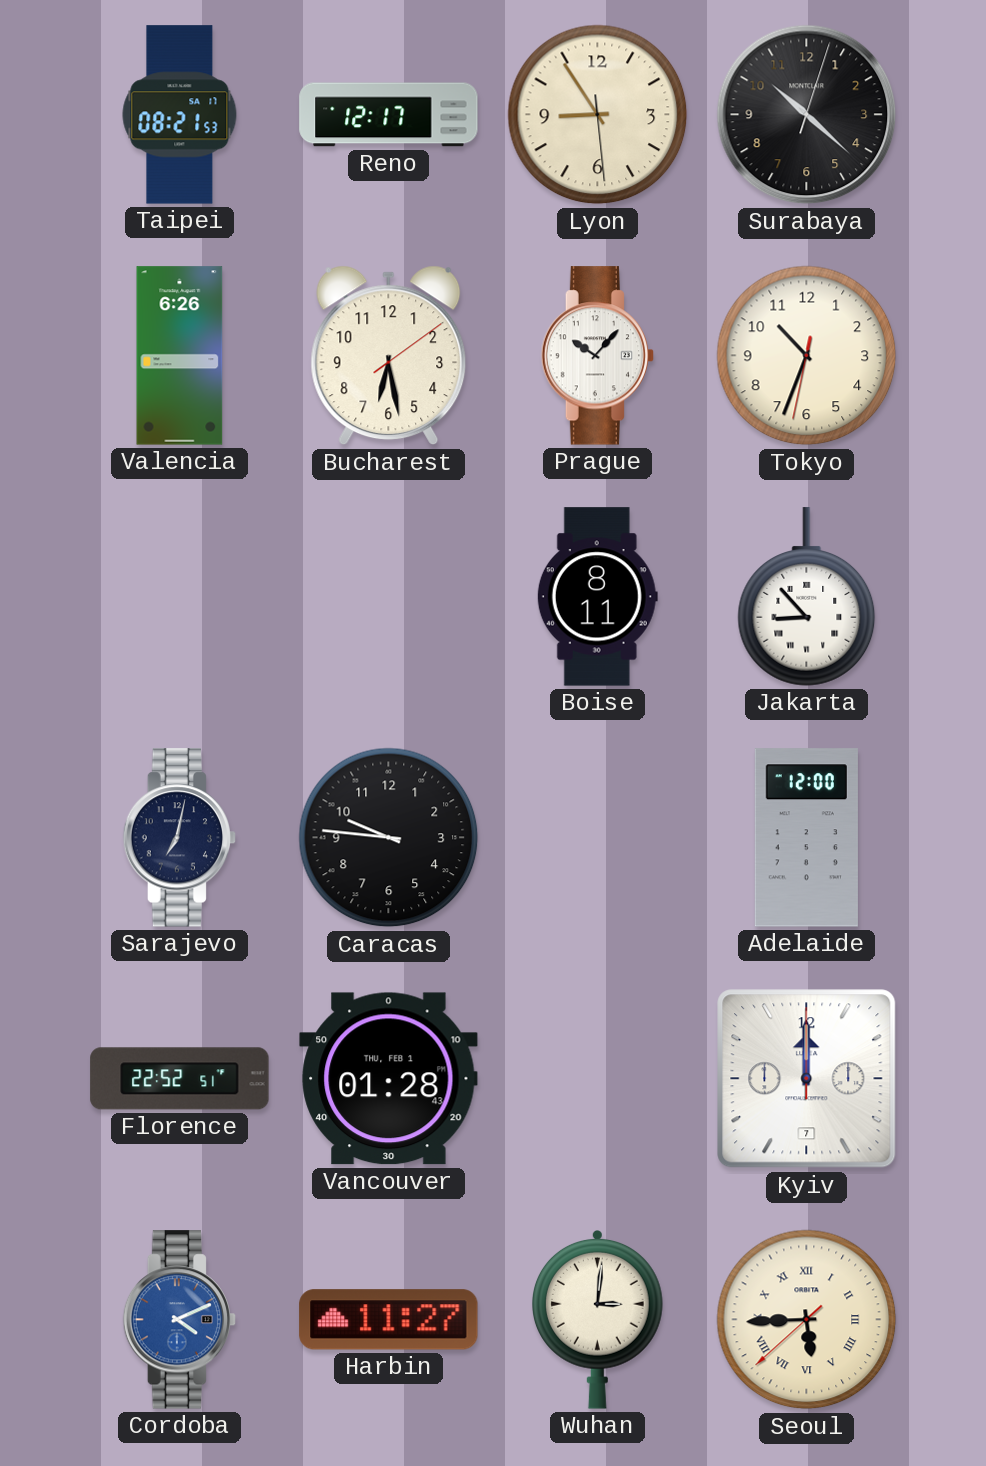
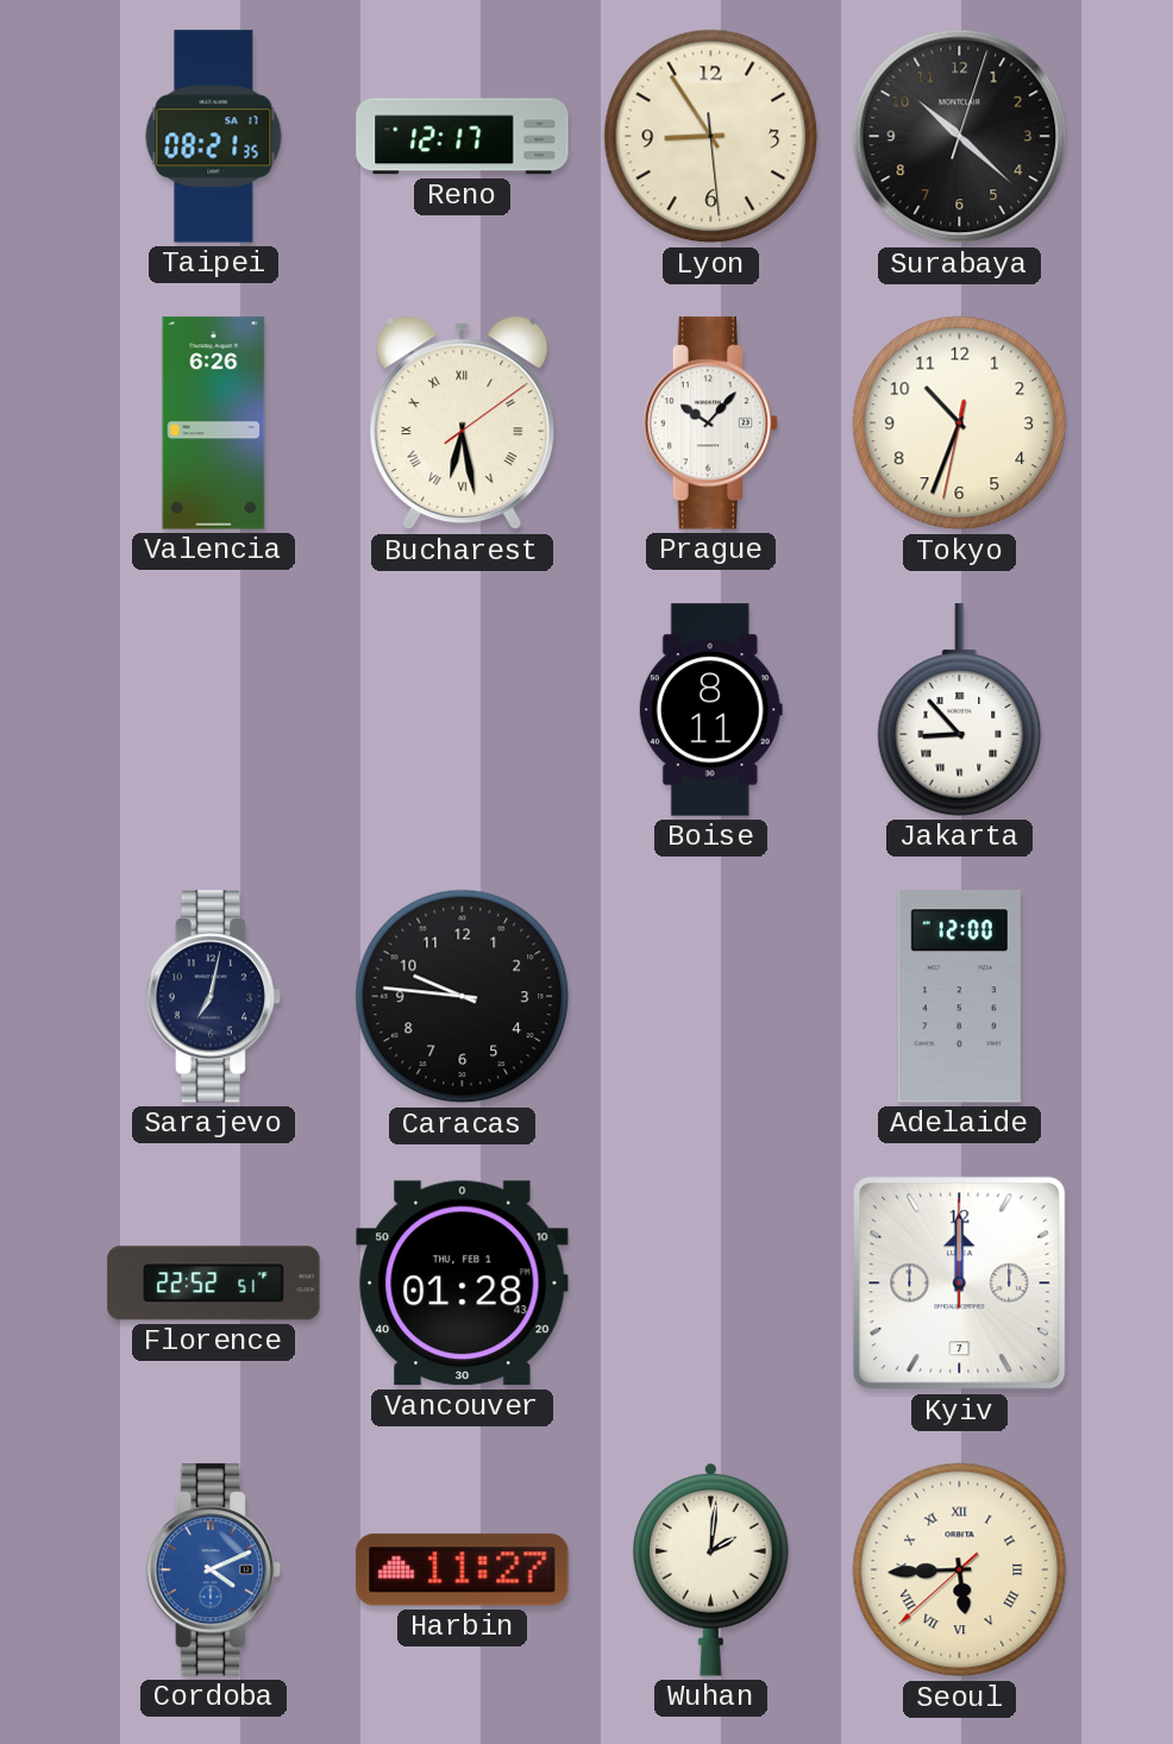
Taipei: 08:21:53 -> 08:21:35
Bucharest numerals: Arabic -> Roman
Wuhan: 3:01 -> 2:01
